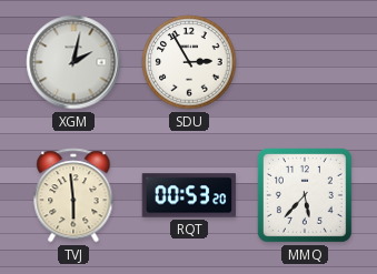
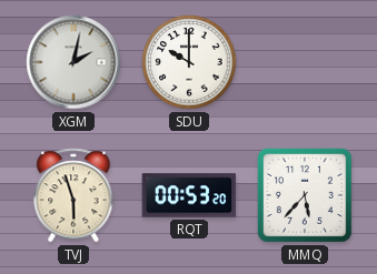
SDU: 2:55 -> 10:00
TVJ: 5:59 -> 5:57
